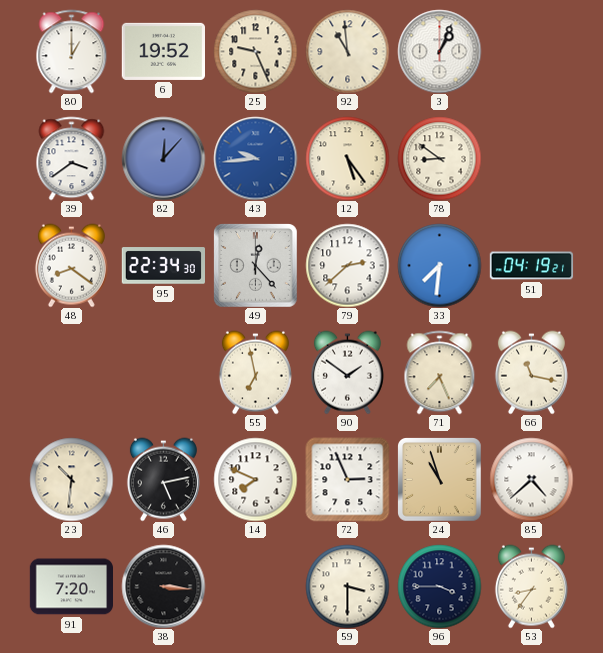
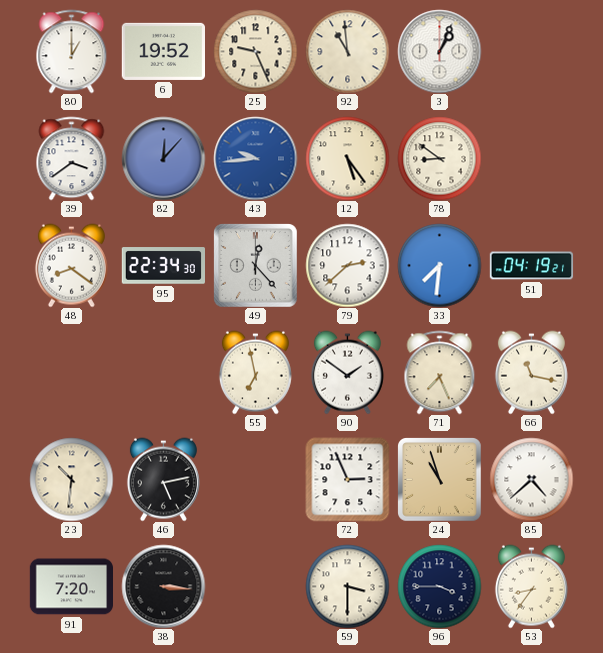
14: 7:49 -> none
